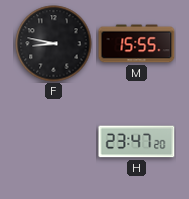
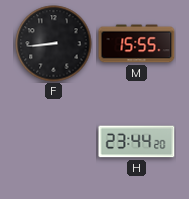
F: 8:47 -> 8:44
H: 23:47 -> 23:44
